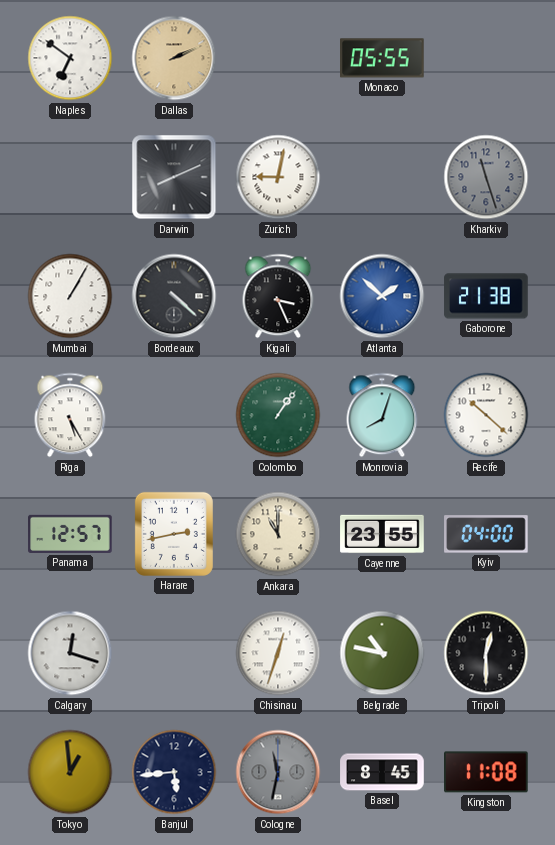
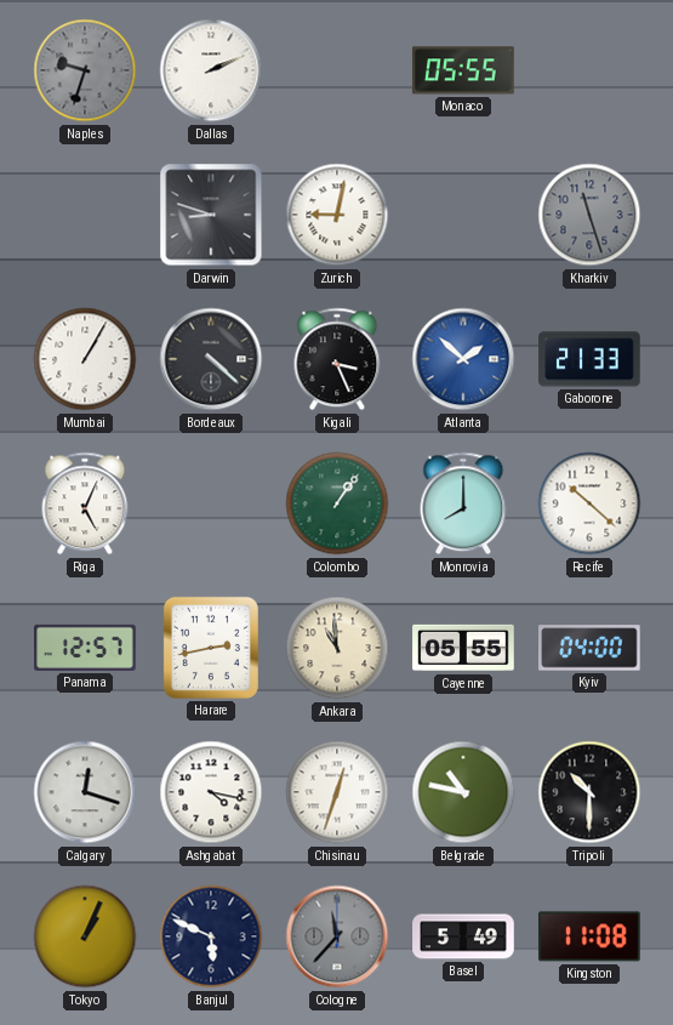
Naples: 6:51 -> 9:33
Naples dial: white -> grey
Dallas dial: champagne -> white
Darwin: 8:11 -> 8:48
Gaborone: 21:38 -> 21:33
Riga: 5:25 -> 5:04
Monrovia: 8:03 -> 8:00
Ankara: 11:00 -> 10:59
Cayenne: 23:55 -> 05:55
Ashgabat: none -> 4:17
Tripoli: 12:30 -> 10:30
Tokyo: 12:59 -> 1:04
Banjul: 5:44 -> 5:49
Cologne: 11:32 -> 11:37
Basel: 8:45 -> 5:49
